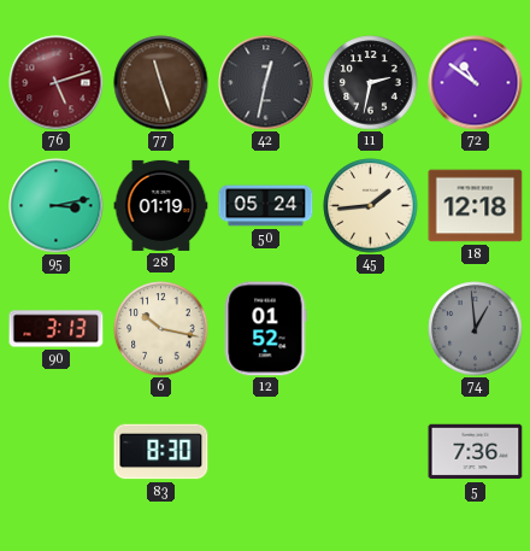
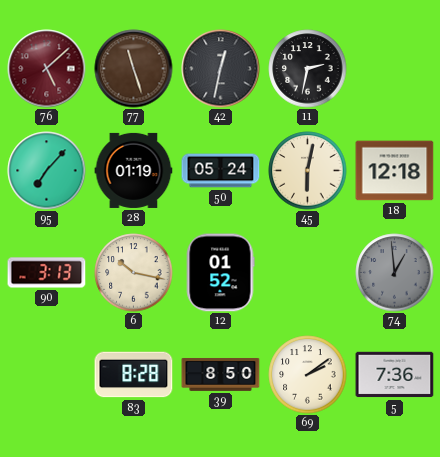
76: 5:12 -> 5:08
72: 10:51 -> none
95: 3:13 -> 7:07
45: 1:44 -> 6:02
83: 8:30 -> 8:28
39: none -> 8:50
69: none -> 2:09
